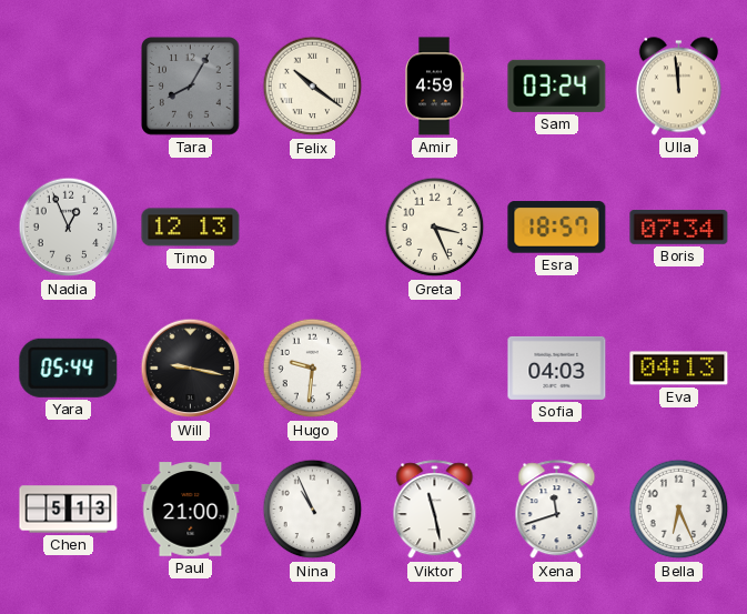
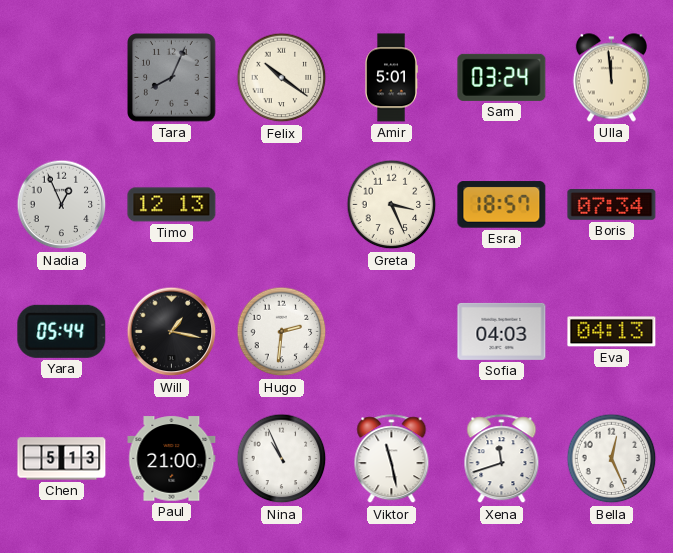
Tara: 8:05 -> 8:04
Amir: 4:59 -> 5:01
Will: 9:17 -> 1:17
Hugo: 9:31 -> 2:31
Bella: 6:26 -> 12:26
